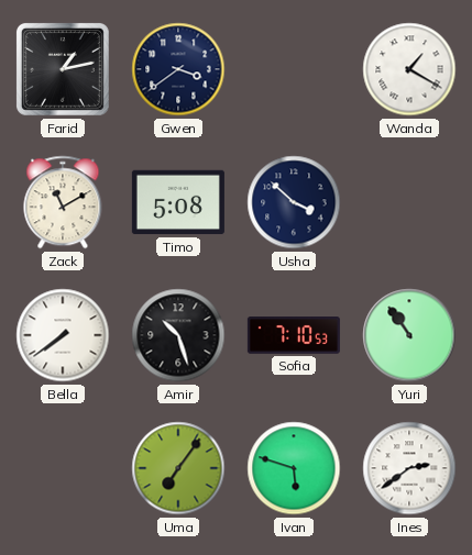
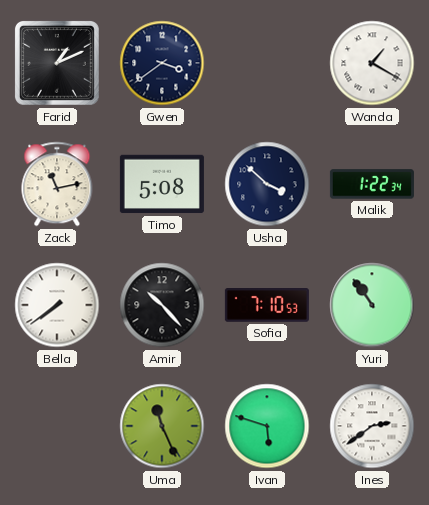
Farid: 1:13 -> 1:11
Zack: 11:10 -> 11:13
Malik: none -> 1:22
Amir: 10:27 -> 10:23
Uma: 7:06 -> 11:26
